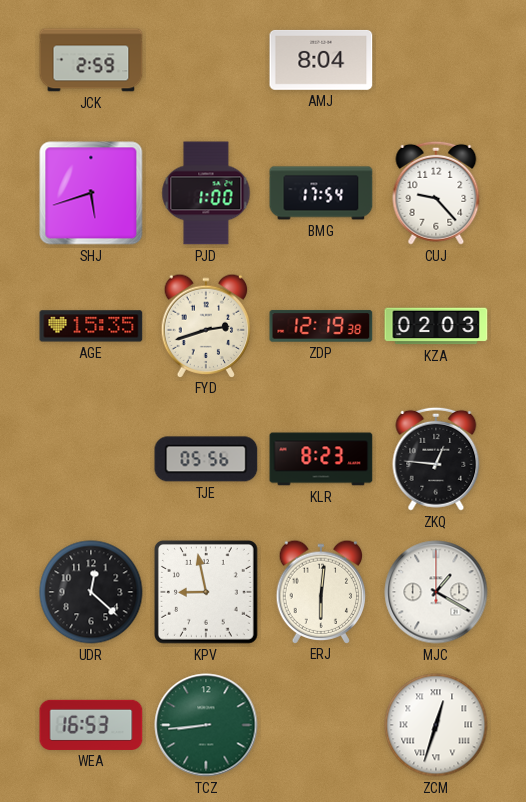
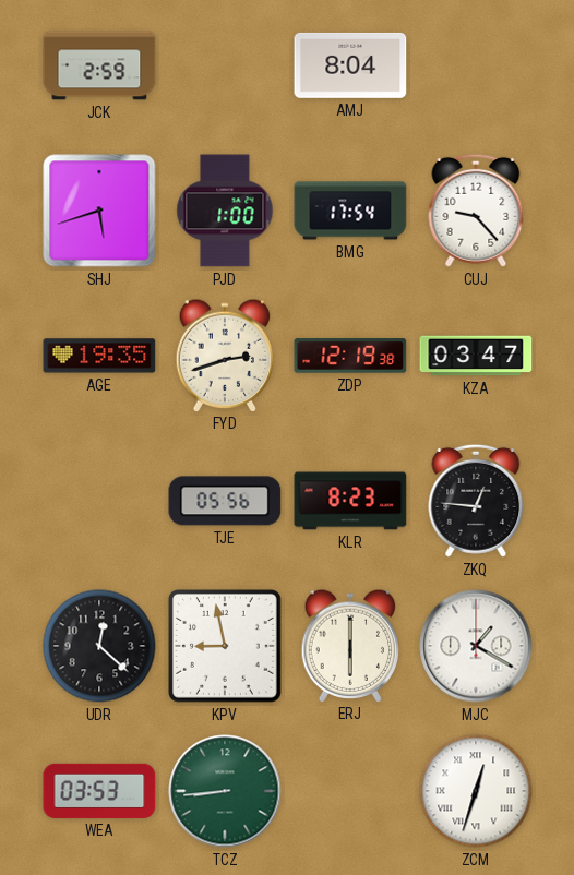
AGE: 15:35 -> 19:35
KZA: 02:03 -> 03:47
ERJ: 6:01 -> 6:00
WEA: 16:53 -> 03:53
